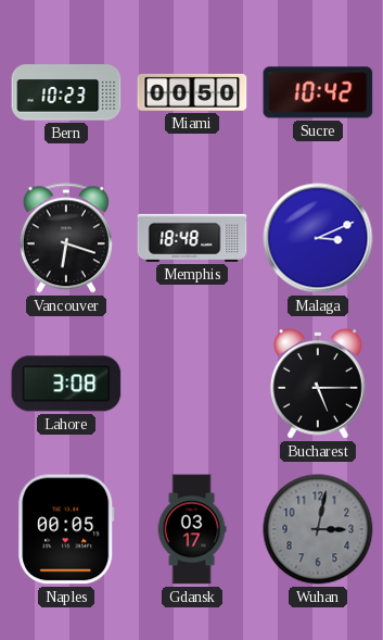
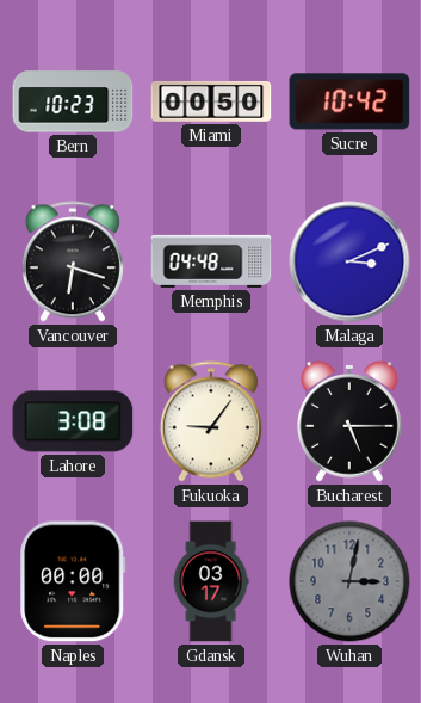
Memphis: 18:48 -> 04:48
Fukuoka: none -> 9:06
Naples: 00:05 -> 00:00
